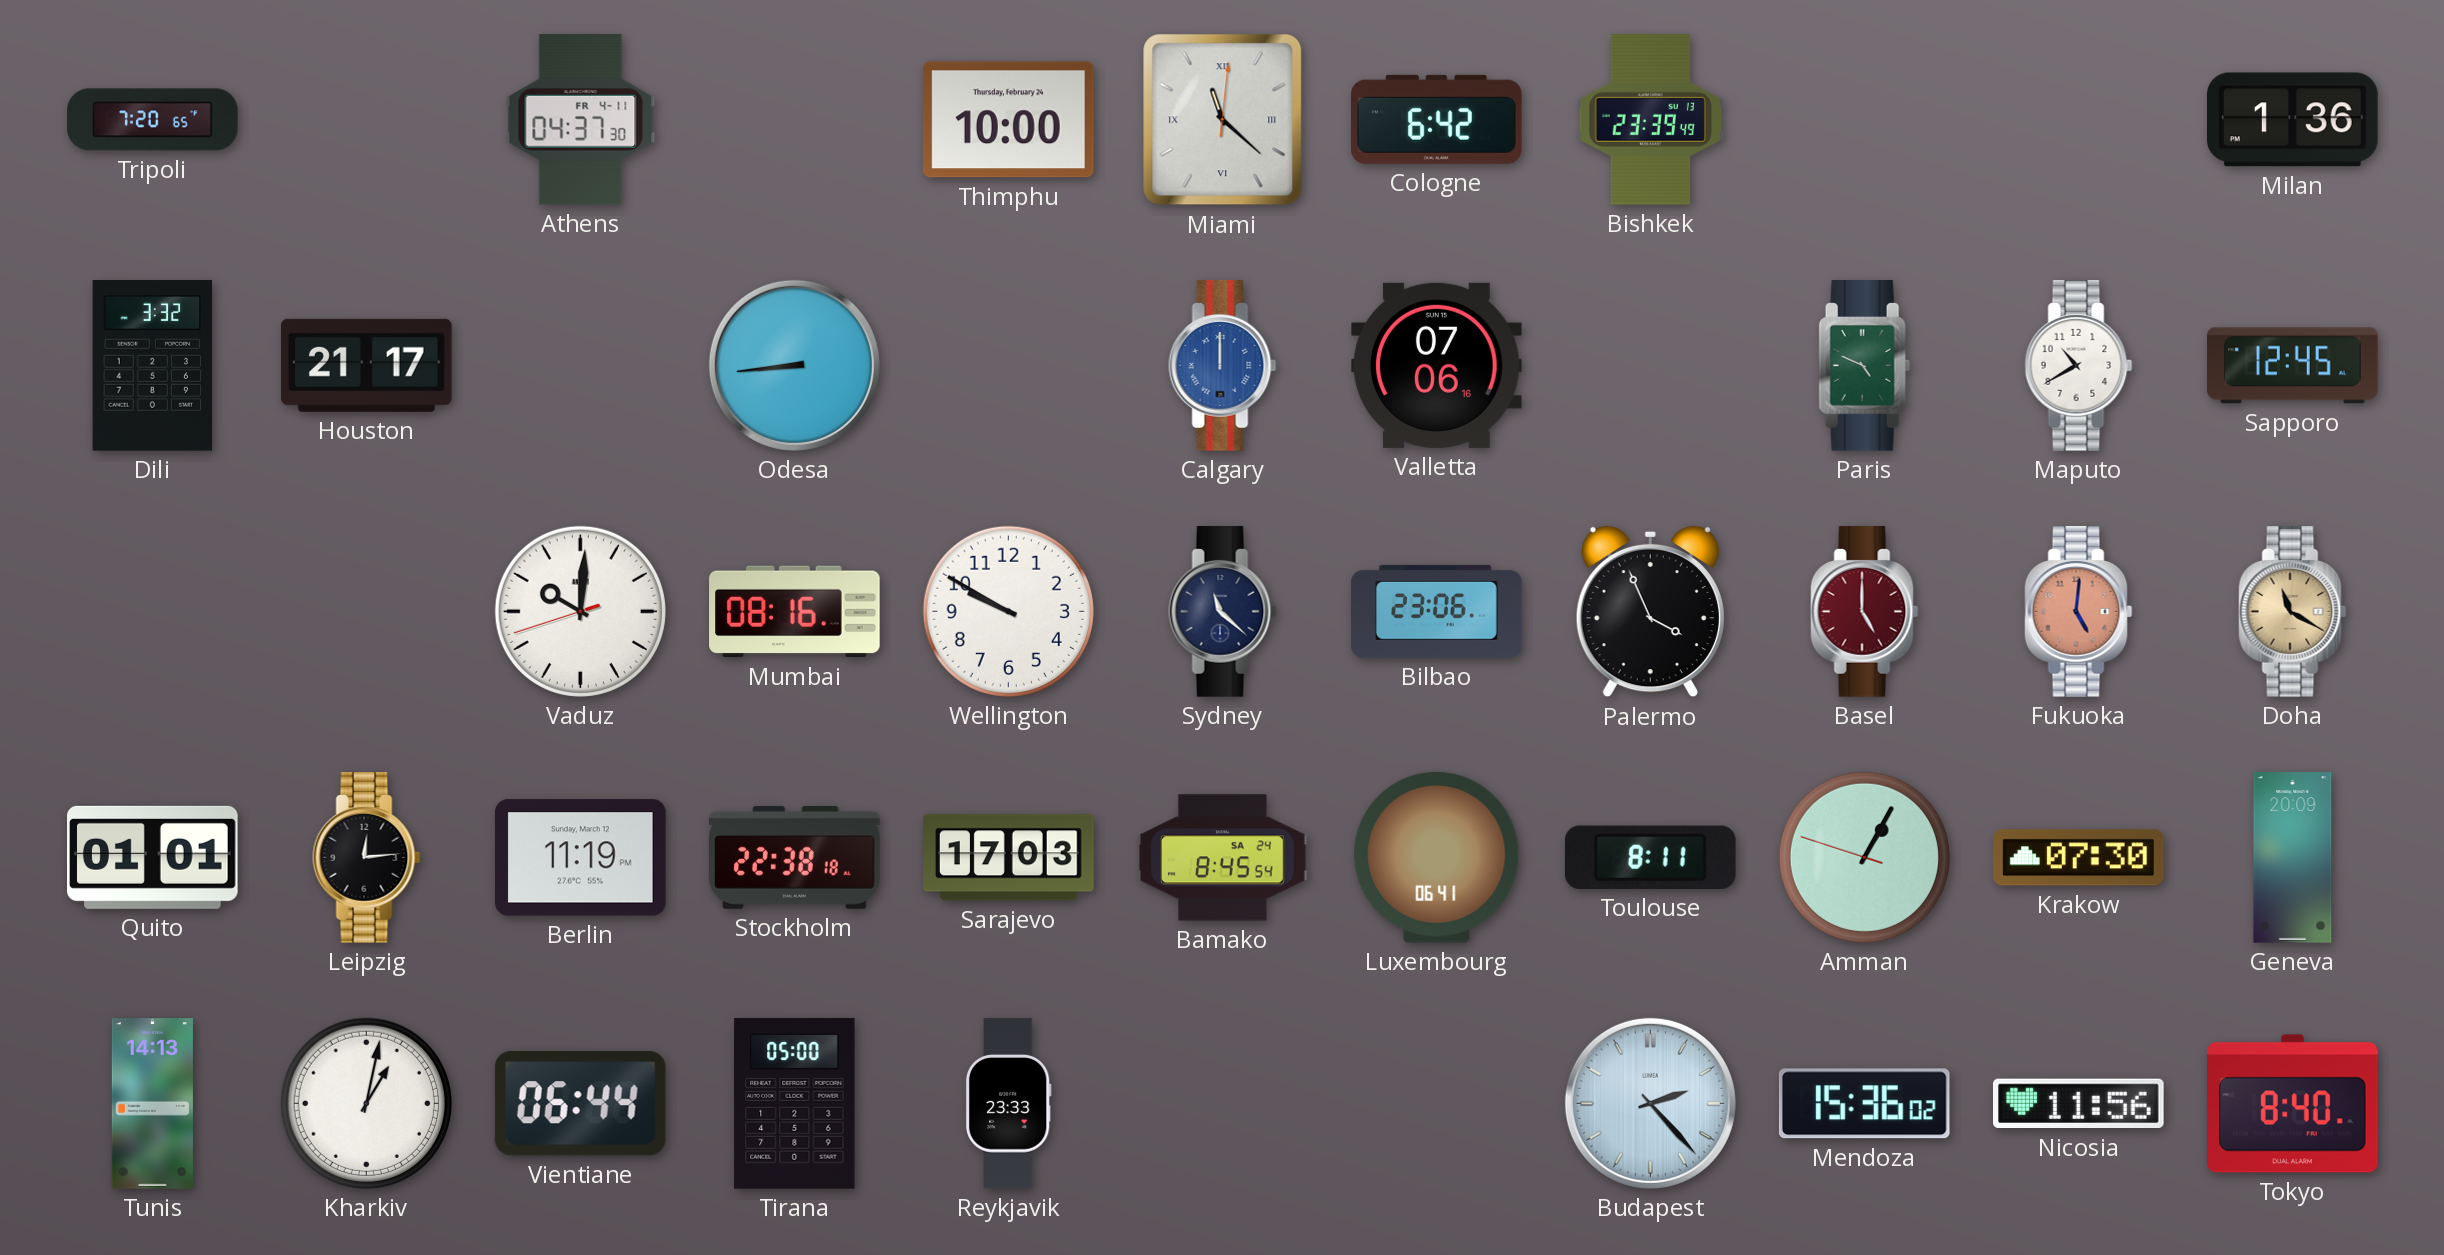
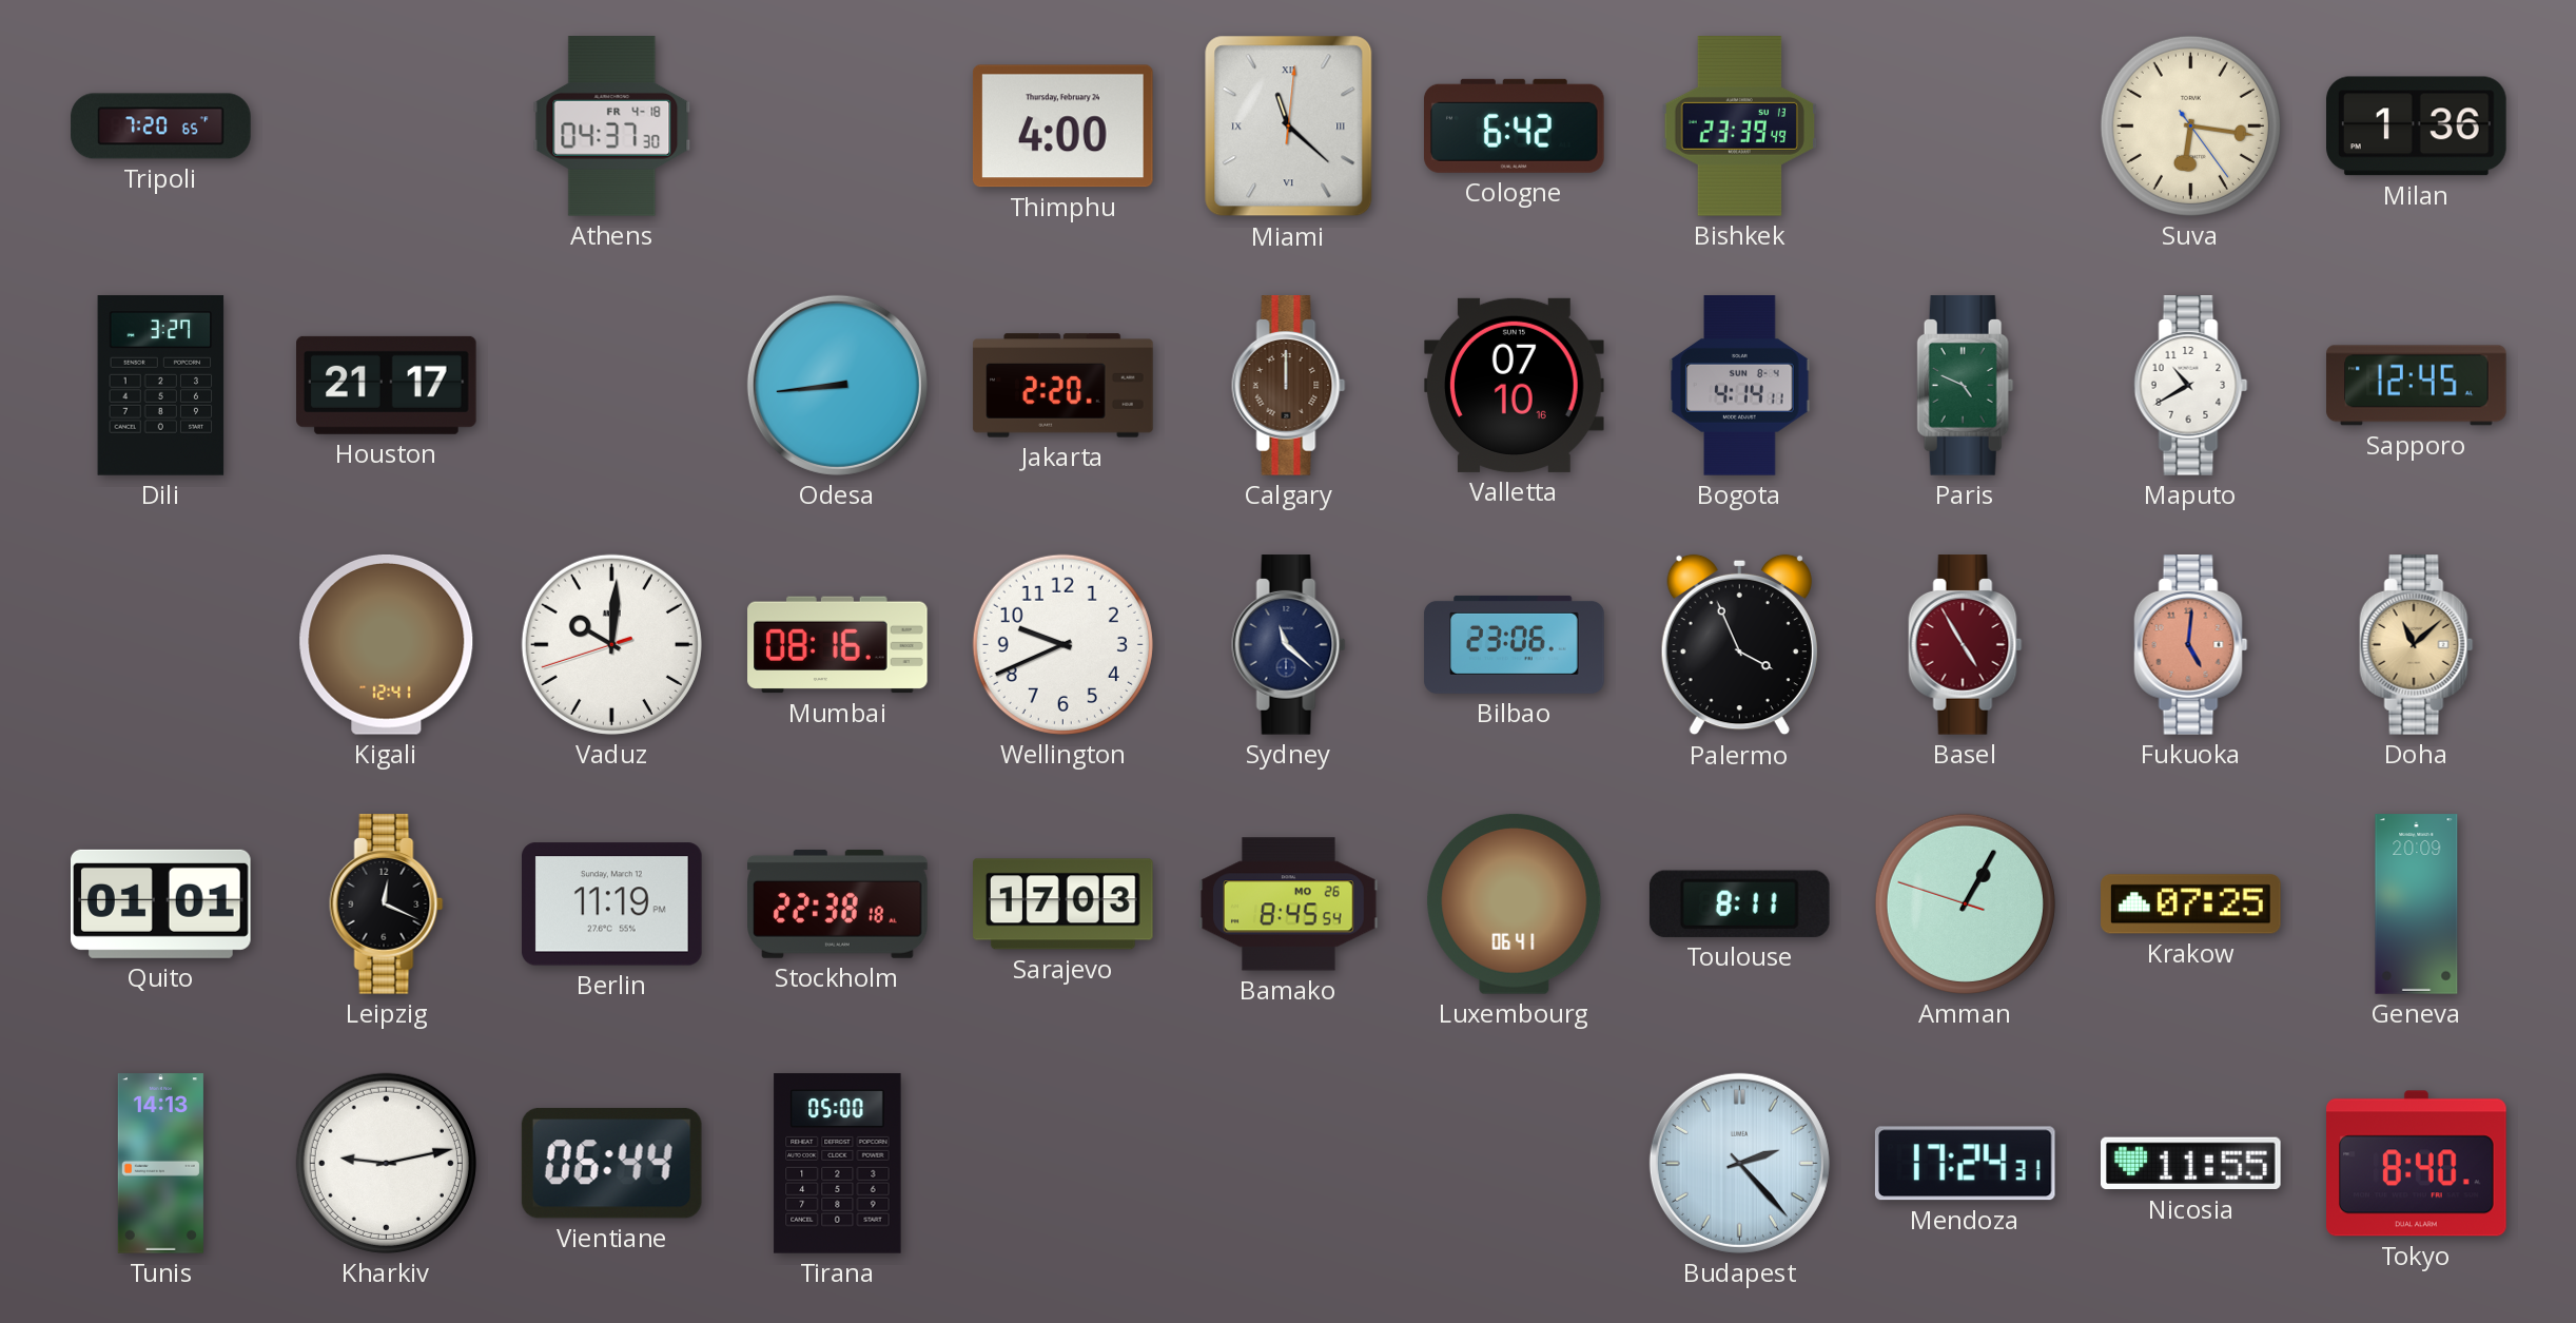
Athens date: FR 4-11 -> FR 4-18
Thimphu: 10:00 -> 4:00
Suva: none -> 6:16
Dili: 3:32 -> 3:27
Jakarta: none -> 2:20
Calgary dial: blue -> brown
Valletta: 07:06 -> 07:10
Bogota: none -> 4:14
Kigali: none -> 12:41
Wellington: 9:50 -> 9:41
Basel: 5:00 -> 4:55
Doha: 11:20 -> 11:08
Leipzig: 12:14 -> 12:19
Bamako date: SA 24 -> MO 26
Krakow: 07:30 -> 07:25
Kharkiv: 1:02 -> 9:13
Reykjavik: 23:33 -> none
Mendoza: 15:36 -> 17:24
Nicosia: 11:56 -> 11:55
